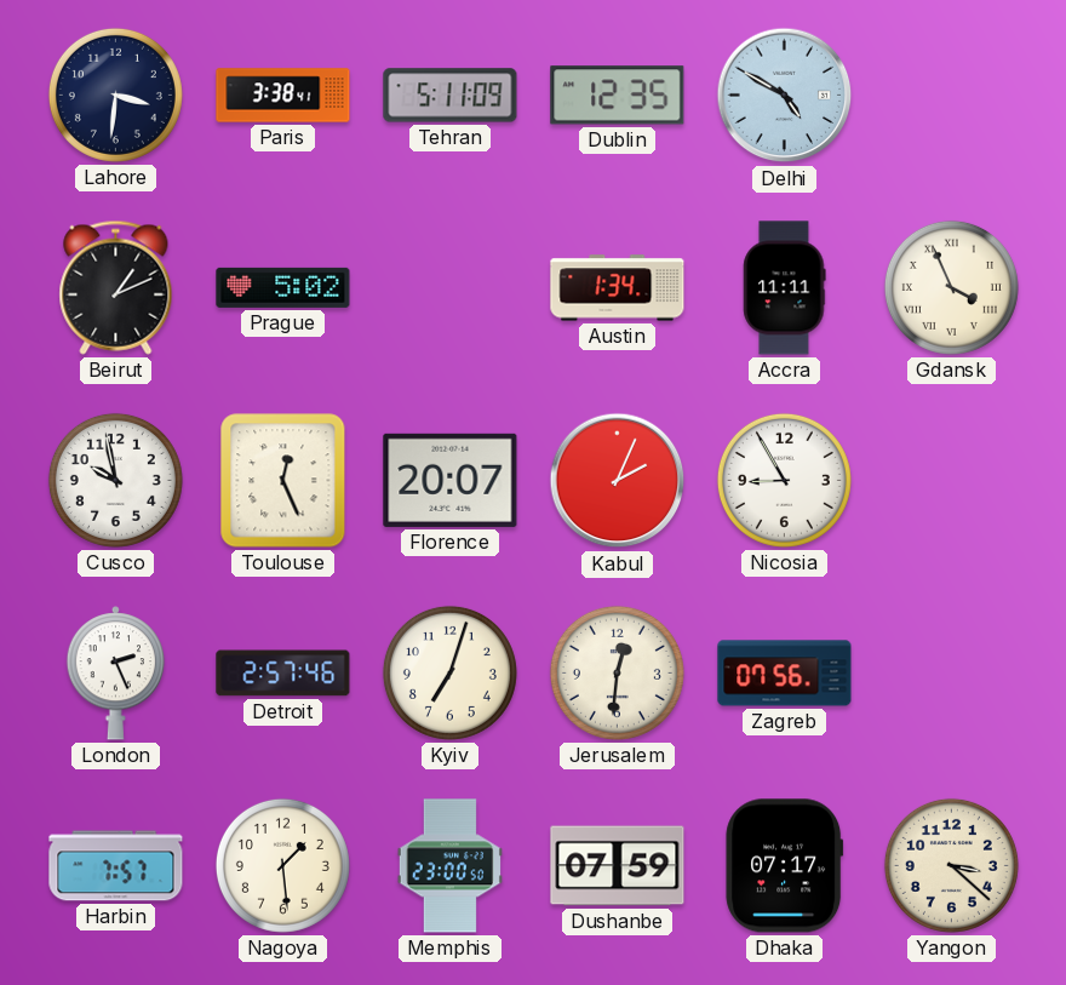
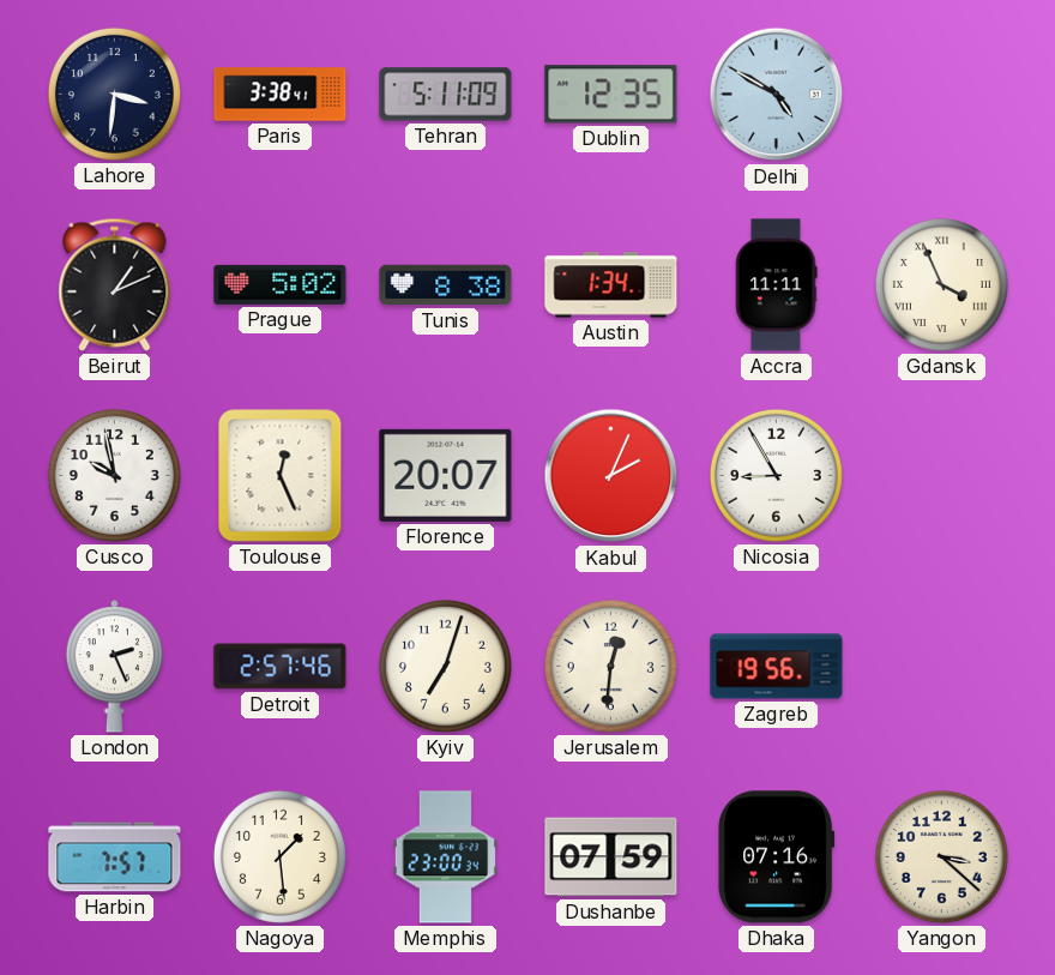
Tunis: none -> 8:38
Zagreb: 07:56 -> 19:56
Memphis: 23:00:50 -> 23:00:34
Dhaka: 07:17 -> 07:16
